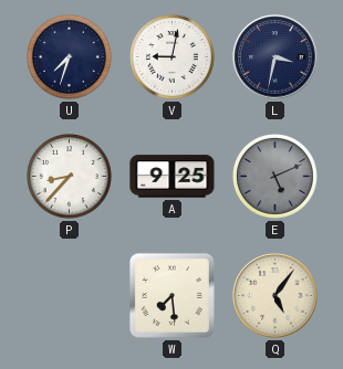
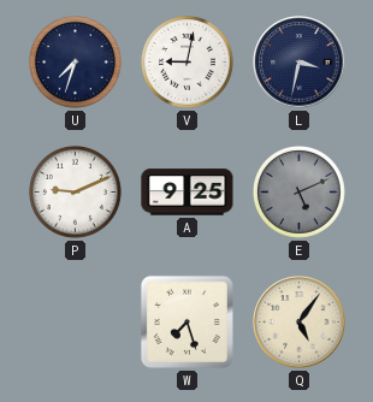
P: 8:37 -> 9:11
W: 7:29 -> 7:27
